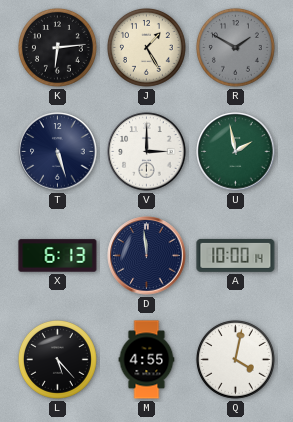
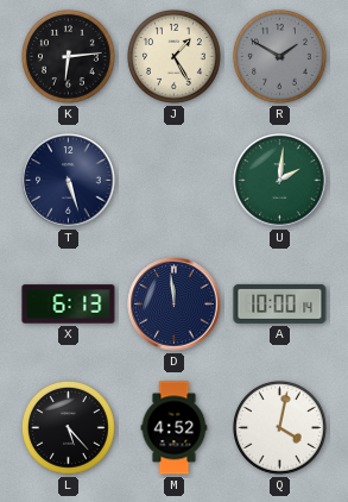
V: 3:00 -> none
U: 1:58 -> 2:01
M: 4:55 -> 4:52
